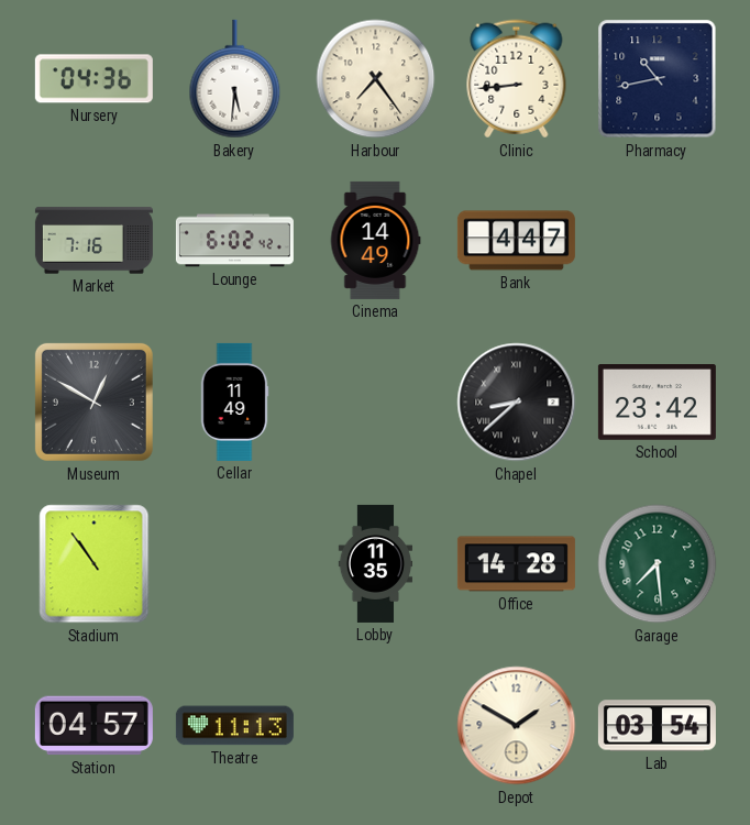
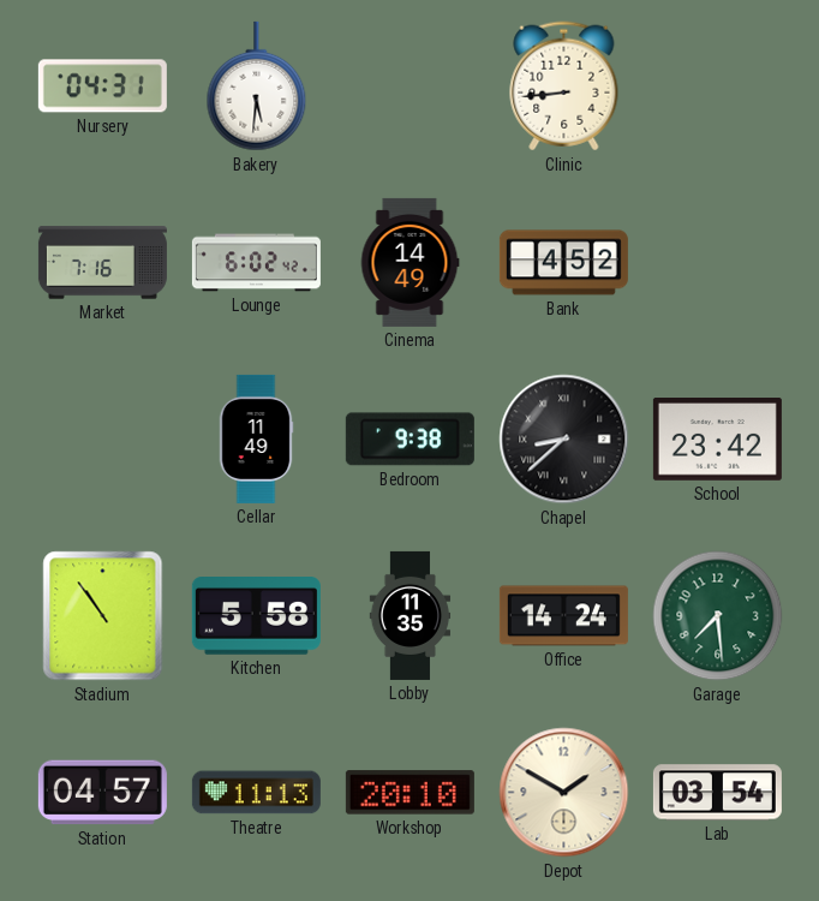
Nursery: 04:36 -> 04:31
Harbour: 7:24 -> none
Pharmacy: 10:43 -> none
Bank: 4:47 -> 4:52
Museum: 12:50 -> none
Bedroom: none -> 9:38
Kitchen: none -> 5:58
Office: 14:28 -> 14:24
Workshop: none -> 20:10
